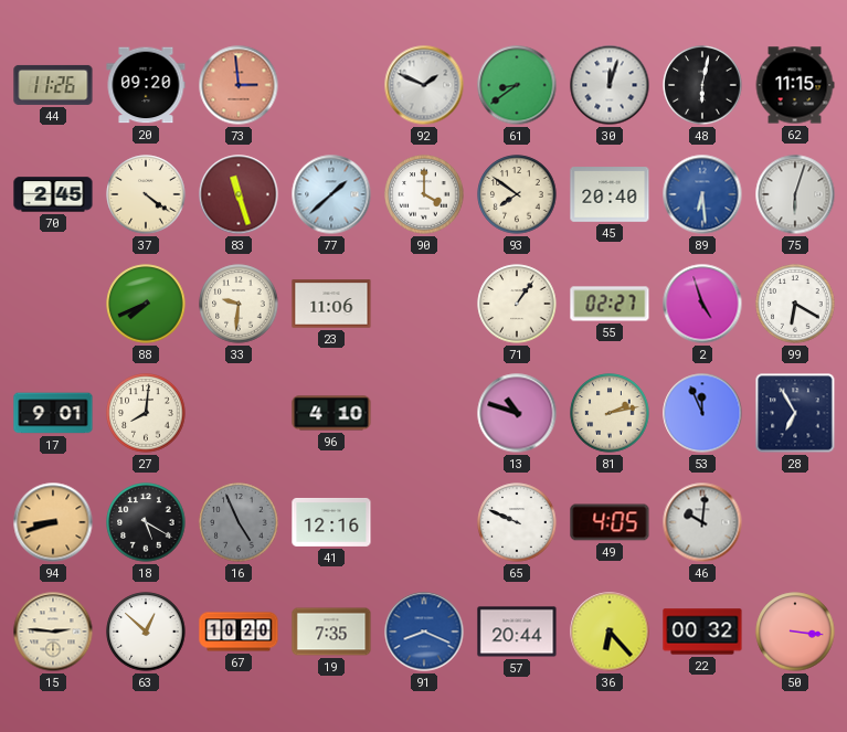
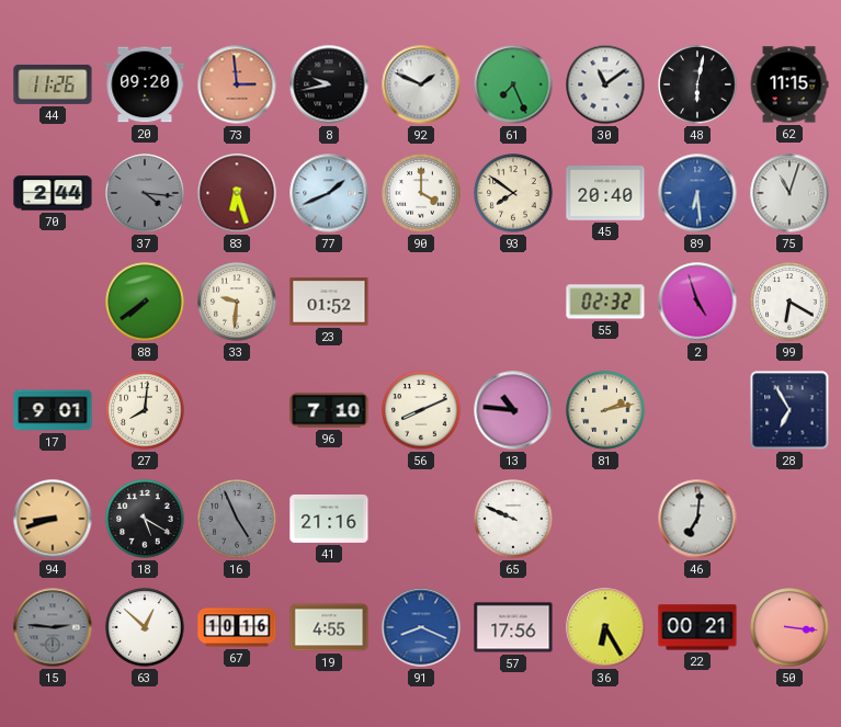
8: none -> 9:43
61: 8:39 -> 7:26
30: 12:03 -> 11:09
70: 2:45 -> 2:44
37: 4:21 -> 4:16
37 dial: cream -> grey
83: 11:27 -> 6:27
77: 1:38 -> 1:41
75: 6:03 -> 11:03
88: 7:41 -> 7:39
23: 11:06 -> 01:52
71: 1:06 -> none
55: 02:27 -> 02:32
96: 4:10 -> 7:10
56: none -> 8:11
13: 10:48 -> 10:46
53: 11:56 -> none
41: 12:16 -> 21:16
49: 4:05 -> none
46: 10:01 -> 7:01
15 dial: cream -> grey
67: 10:20 -> 10:16
19: 7:35 -> 4:55
57: 20:44 -> 17:56
36: 6:23 -> 6:25
22: 00:32 -> 00:21
